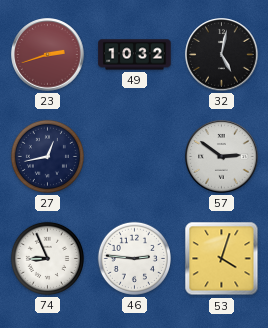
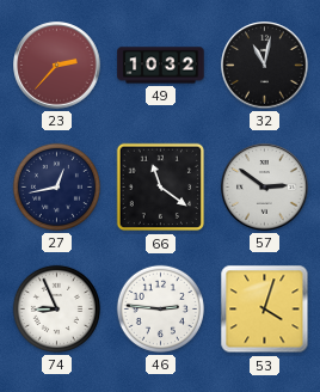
23: 2:42 -> 2:37
32: 5:02 -> 11:02
66: none -> 11:21
